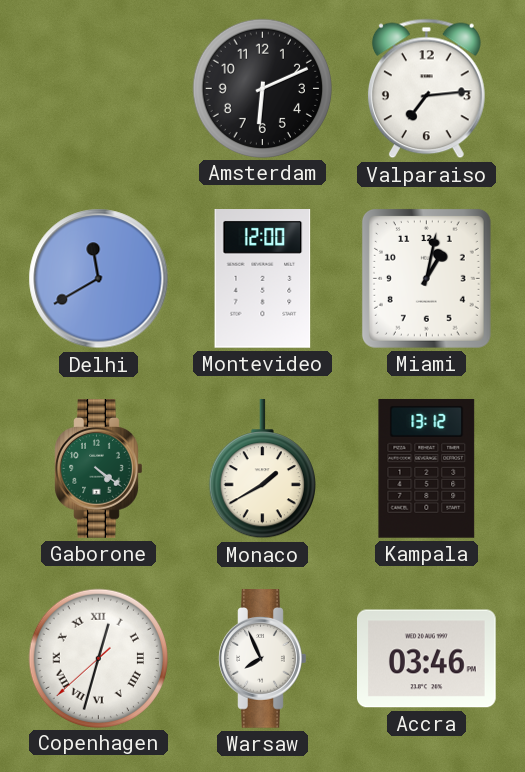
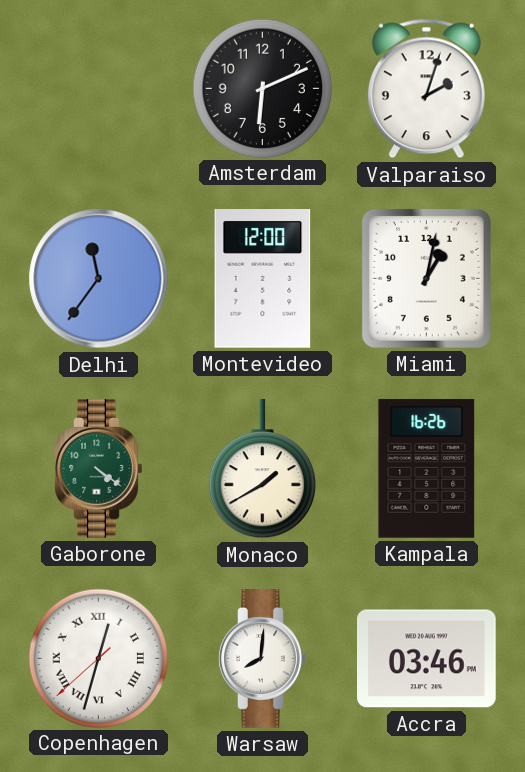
Valparaiso: 7:14 -> 2:03
Delhi: 11:40 -> 11:36
Kampala: 13:12 -> 16:26
Warsaw: 7:56 -> 8:01
